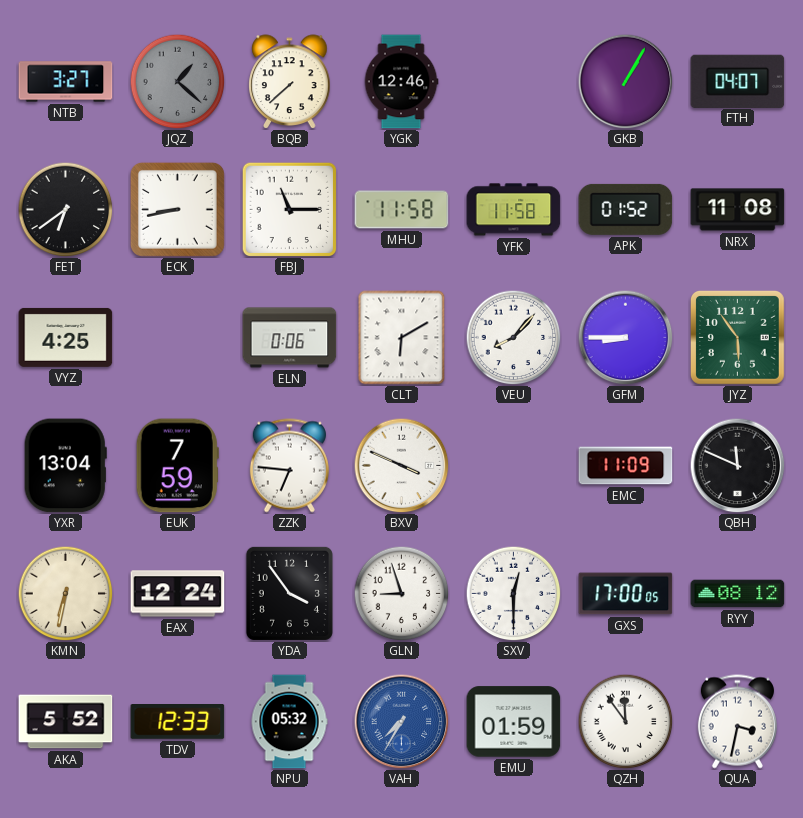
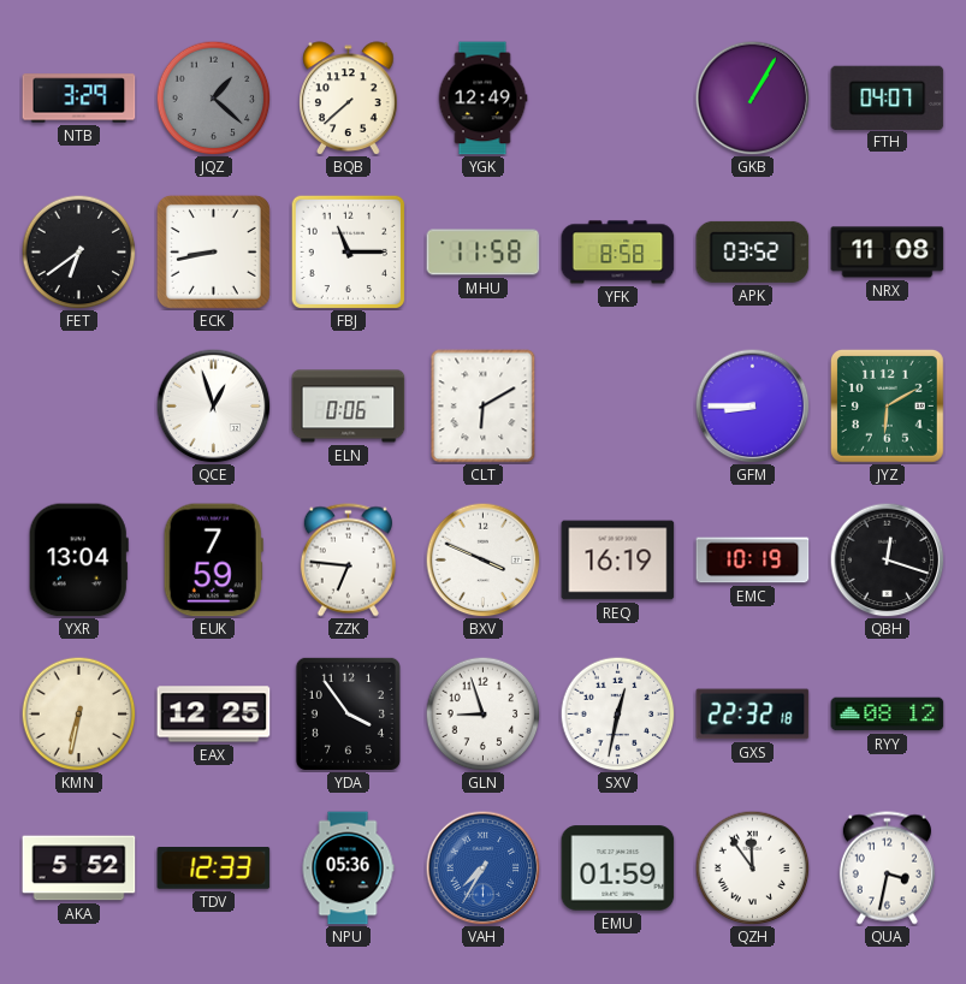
NTB: 3:27 -> 3:29
YGK: 12:46 -> 12:49
YFK: 11:58 -> 8:58
APK: 01:52 -> 03:52
VYZ: 4:25 -> none
QCE: none -> 12:57
VEU: 8:07 -> none
JYZ: 5:54 -> 6:10
REQ: none -> 16:19
EMC: 11:09 -> 10:19
QBH: 11:49 -> 12:18
EAX: 12:24 -> 12:25
SXV: 12:30 -> 12:32
GXS: 17:00 -> 22:32
NPU: 05:32 -> 05:36
